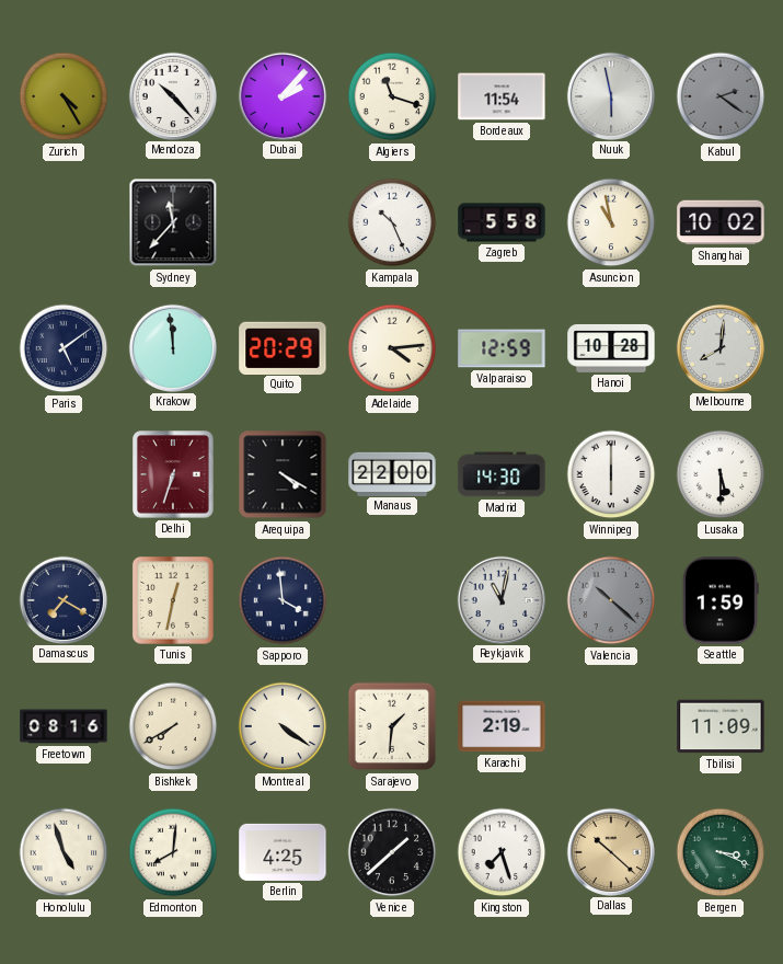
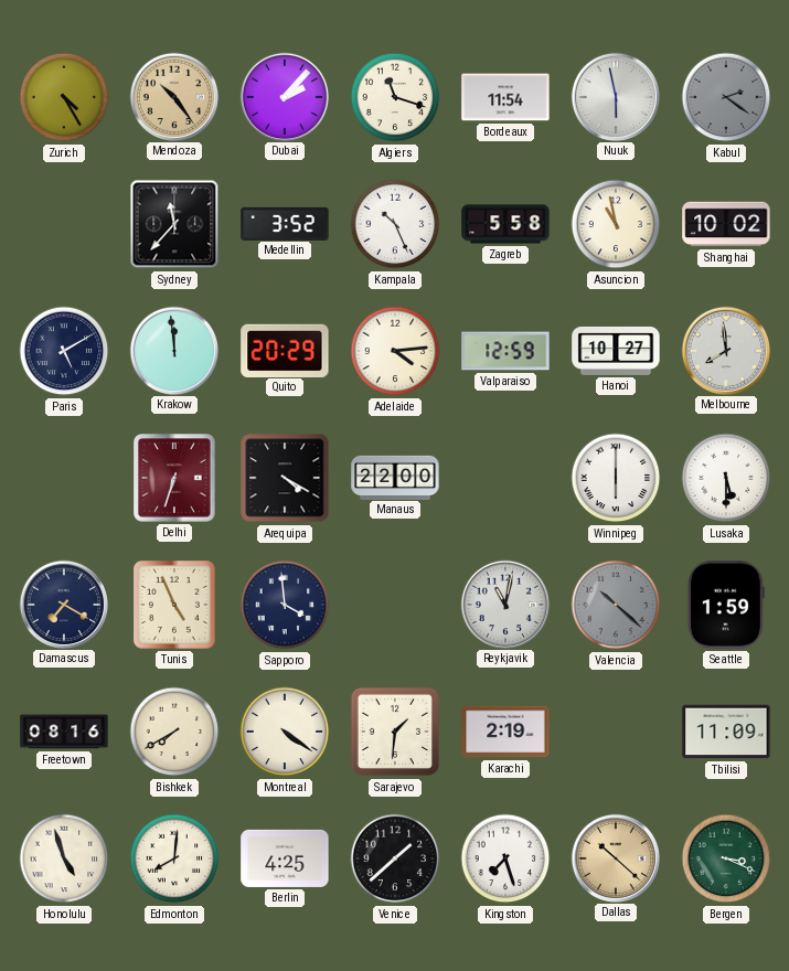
Mendoza: 10:23 -> 10:24
Mendoza dial: white -> champagne
Medellin: none -> 3:52
Paris: 5:09 -> 5:10
Hanoi: 10:28 -> 10:27
Melbourne: 8:01 -> 7:59
Madrid: 14:30 -> none
Tunis: 12:32 -> 4:56
